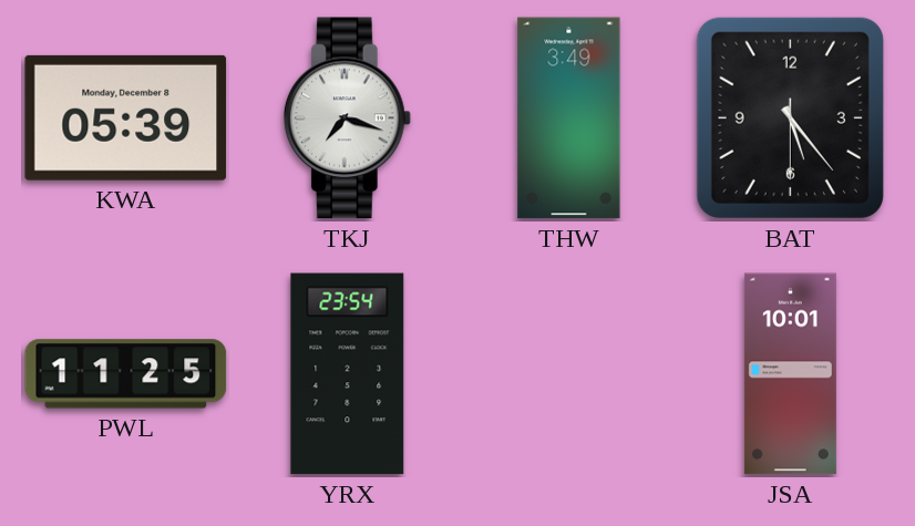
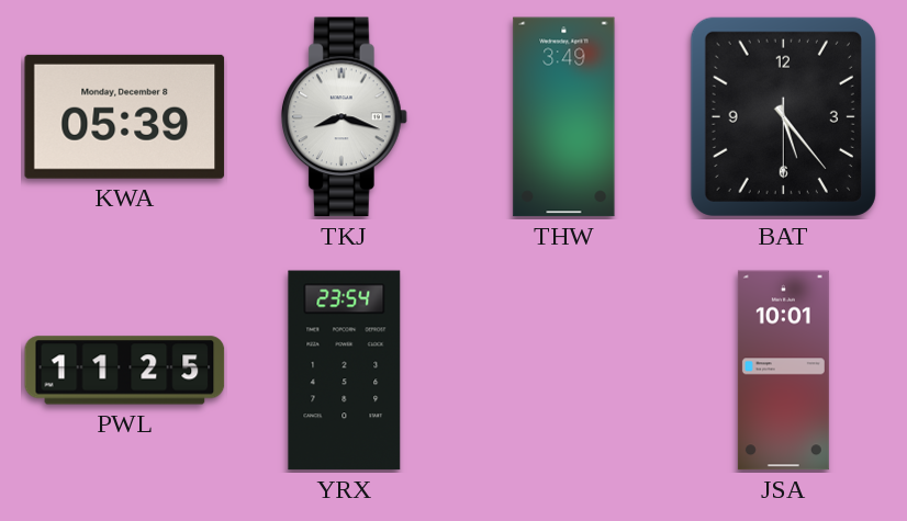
TKJ: 7:18 -> 8:18
